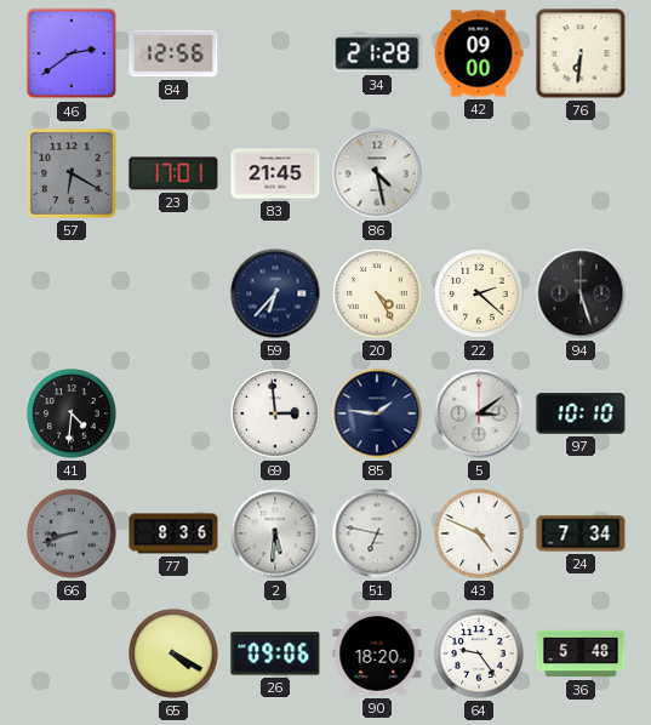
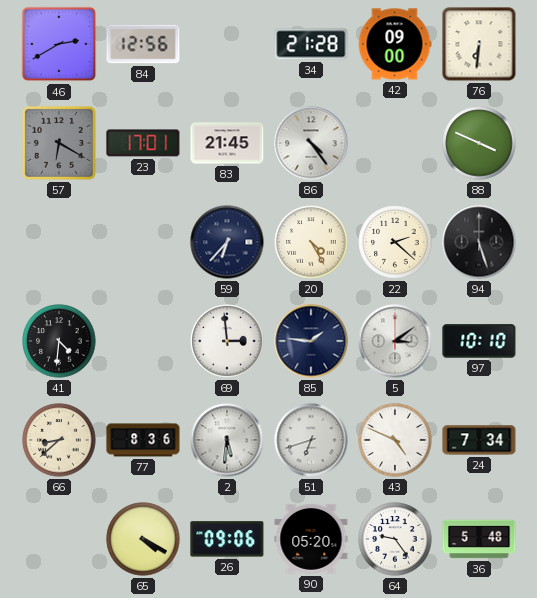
46: 2:39 -> 2:40
86: 4:28 -> 4:24
88: none -> 3:49
66: 8:42 -> 8:38
66 dial: grey -> cream
51: 6:47 -> 6:42
90: 18:20 -> 05:20
